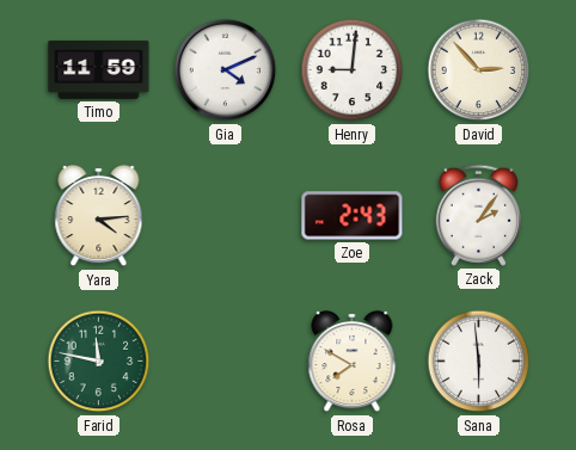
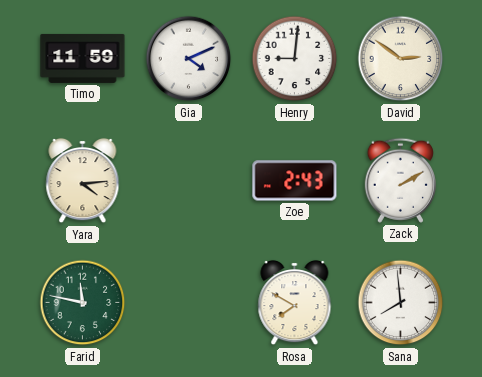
David: 2:53 -> 2:51
Zack: 2:06 -> 2:10
Sana: 5:59 -> 7:59
